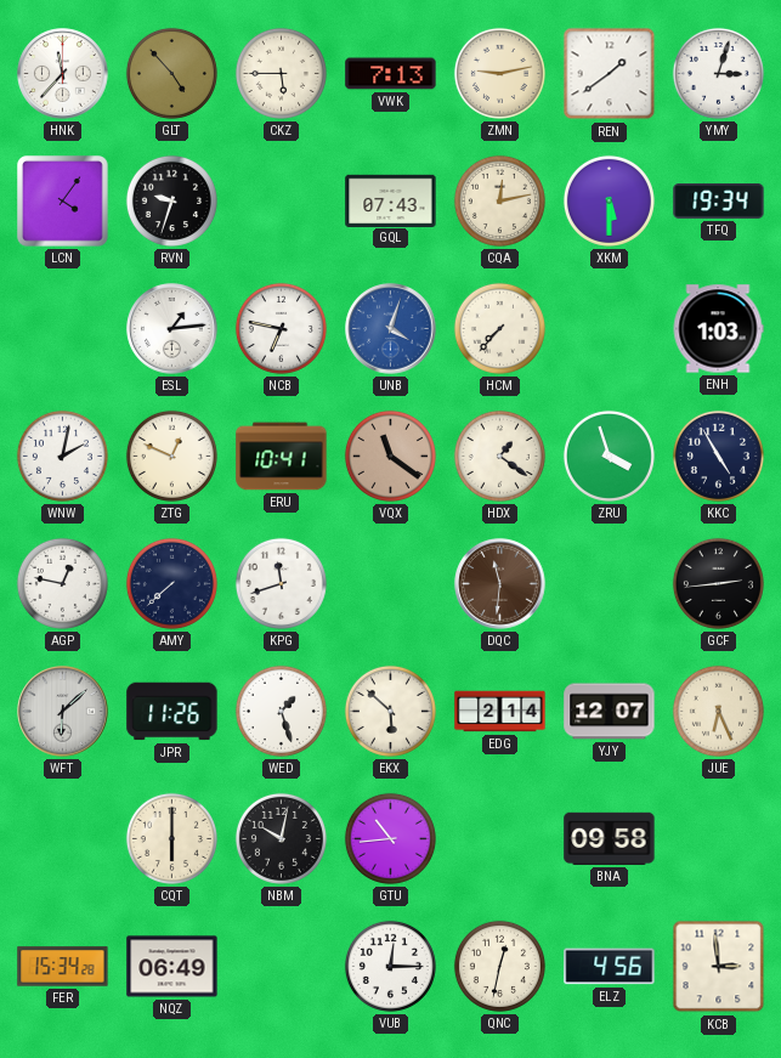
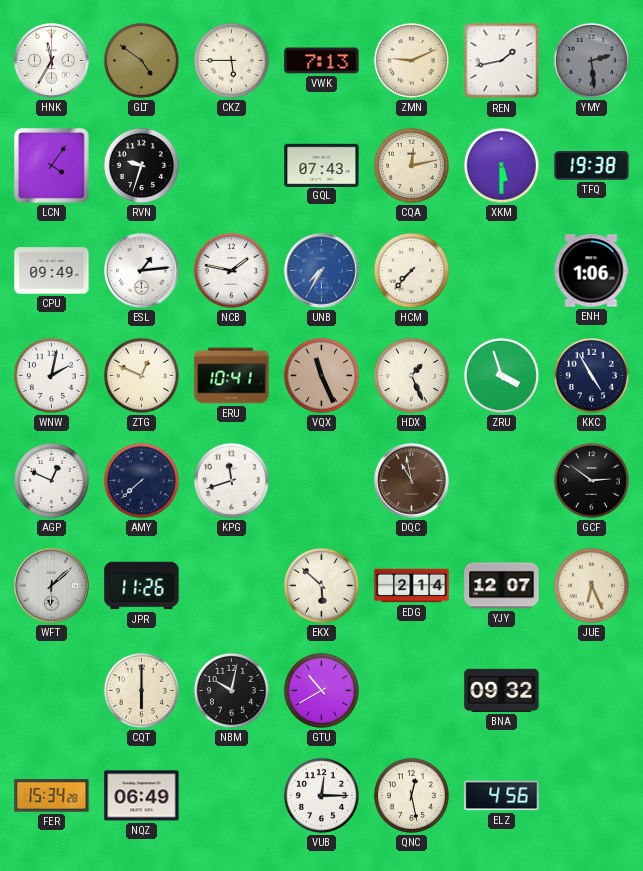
HNK: 11:37 -> 11:35
GLT: 4:53 -> 4:51
ZMN: 9:13 -> 9:11
REN: 1:39 -> 1:43
YMY: 3:03 -> 2:29
YMY dial: white -> grey
TFQ: 19:34 -> 19:38
CPU: none -> 09:49
NCB: 6:47 -> 1:47
UNB: 4:03 -> 7:35
ENH: 1:03 -> 1:06
VQX: 11:21 -> 11:26
HDX: 1:21 -> 1:26
AGP: 12:47 -> 12:49
DQC: 11:31 -> 10:58
GCF: 2:44 -> 2:51
WED: 1:27 -> none
GTU: 10:44 -> 10:40
BNA: 09:58 -> 09:32
QNC: 12:32 -> 12:28
KCB: 2:59 -> none
